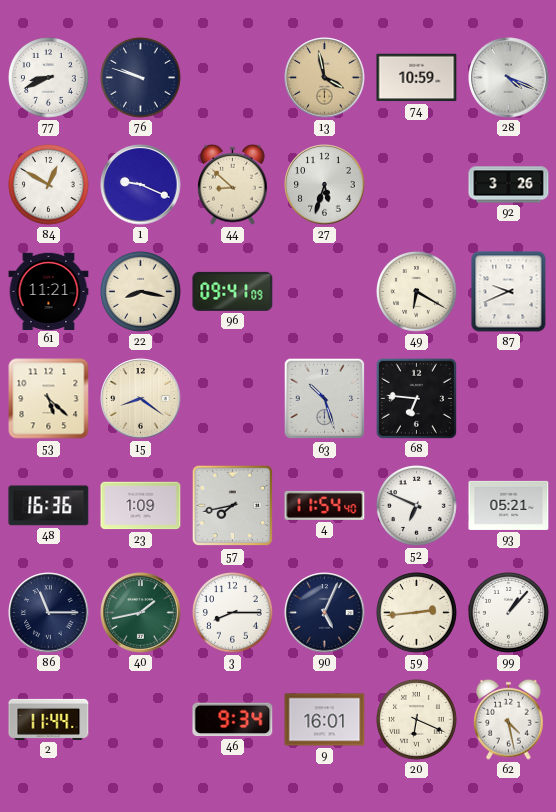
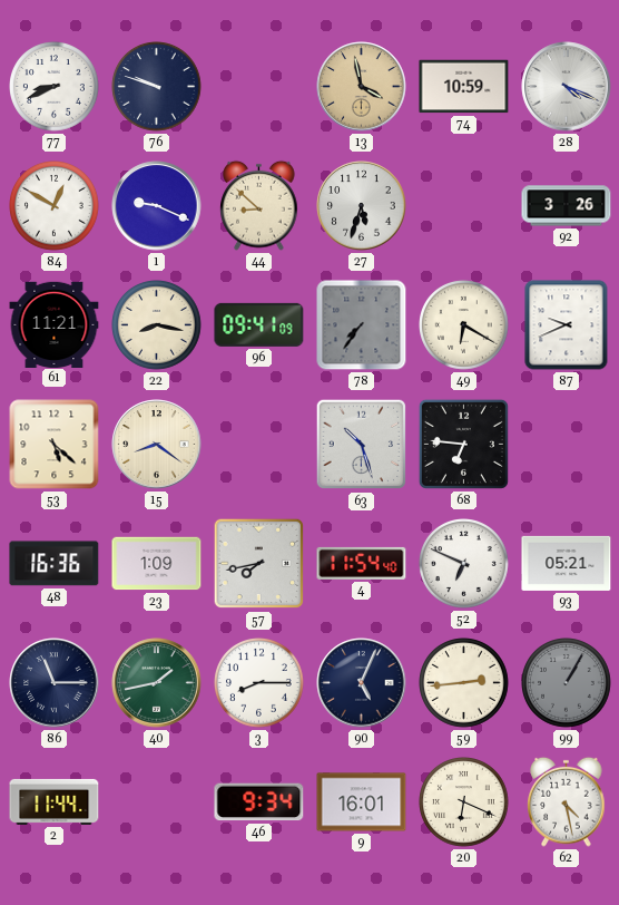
78: none -> 7:36
99: 1:07 -> 1:05
99 dial: white -> grey
